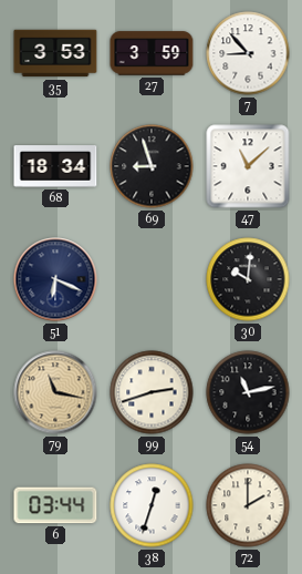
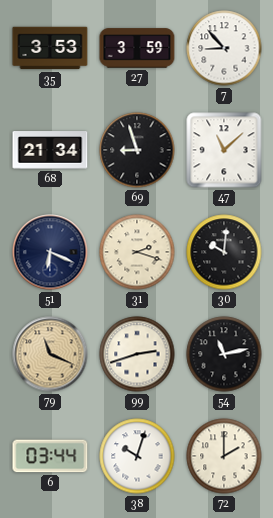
68: 18:34 -> 21:34
31: none -> 2:18
79: 11:17 -> 11:19
38: 12:33 -> 10:03
